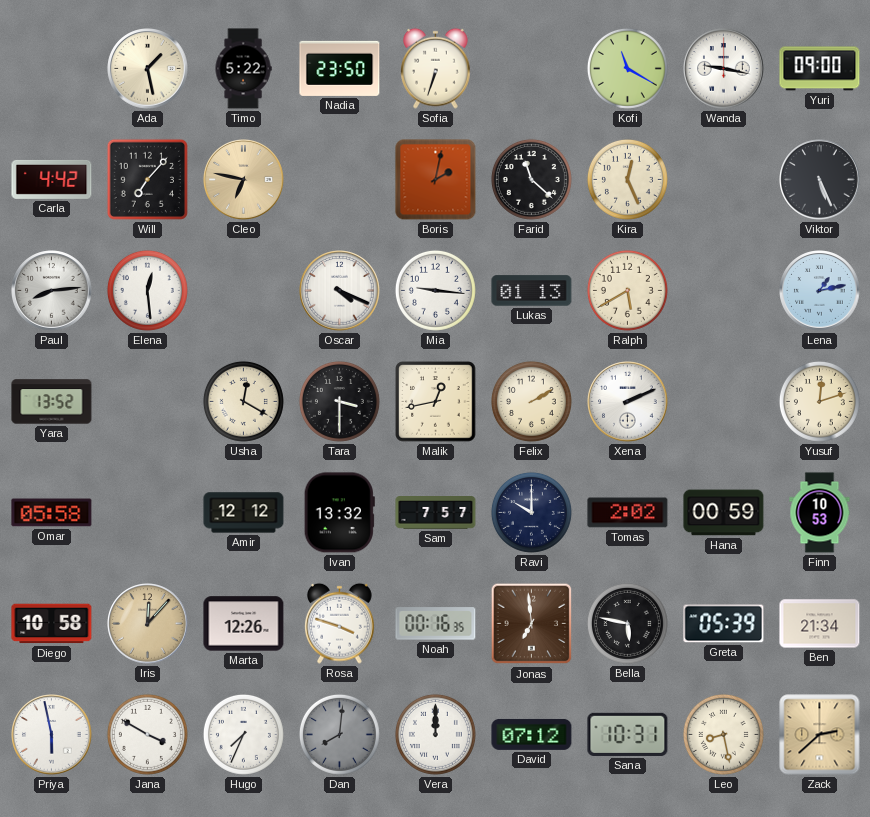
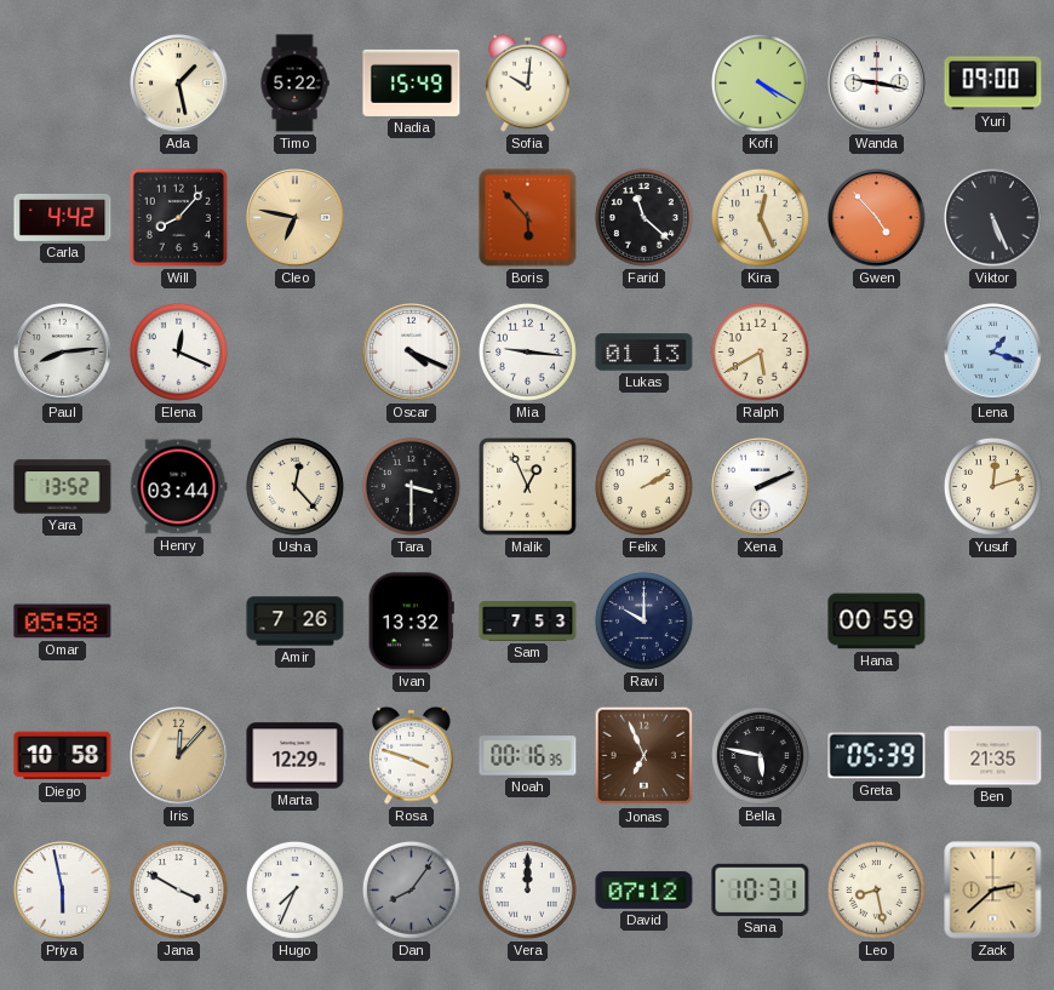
Nadia: 23:50 -> 15:49
Sofia: 6:33 -> 10:01
Kofi: 11:20 -> 4:20
Will: 7:07 -> 8:07
Boris: 2:02 -> 5:53
Gwen: none -> 4:53
Elena: 12:29 -> 12:19
Lena: 1:13 -> 1:18
Henry: none -> 03:44
Usha: 12:20 -> 12:23
Malik: 12:43 -> 12:56
Amir: 12:12 -> 7:26
Sam: 7:57 -> 7:53
Tomas: 2:02 -> none
Finn: 10:53 -> none
Marta: 12:26 -> 12:29
Jonas: 6:59 -> 6:56
Ben: 21:34 -> 21:35
Dan: 8:01 -> 8:06
